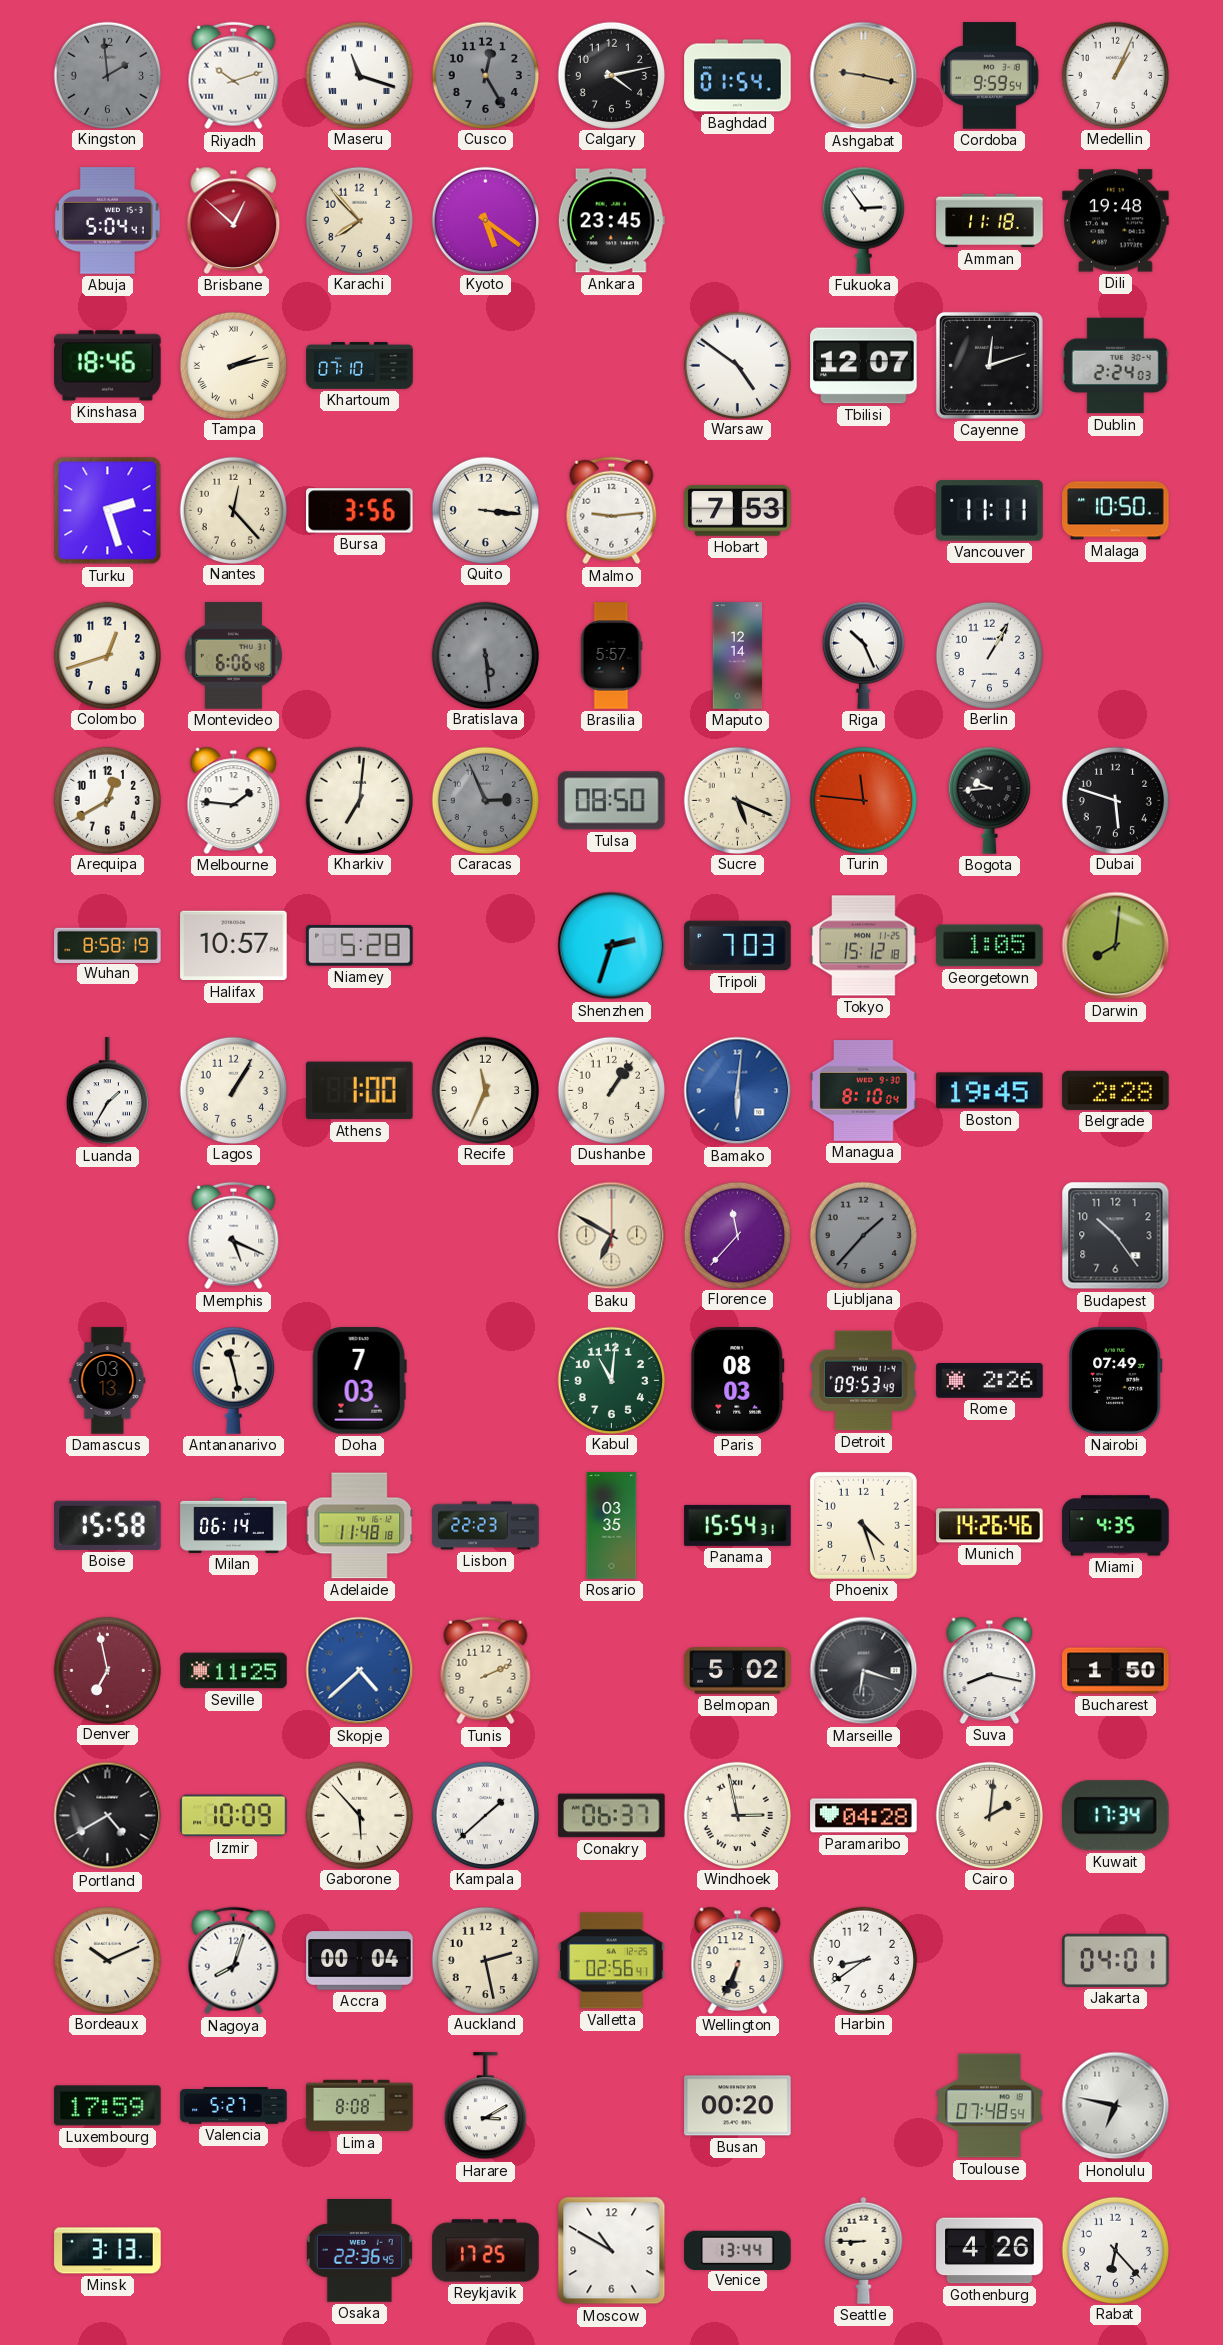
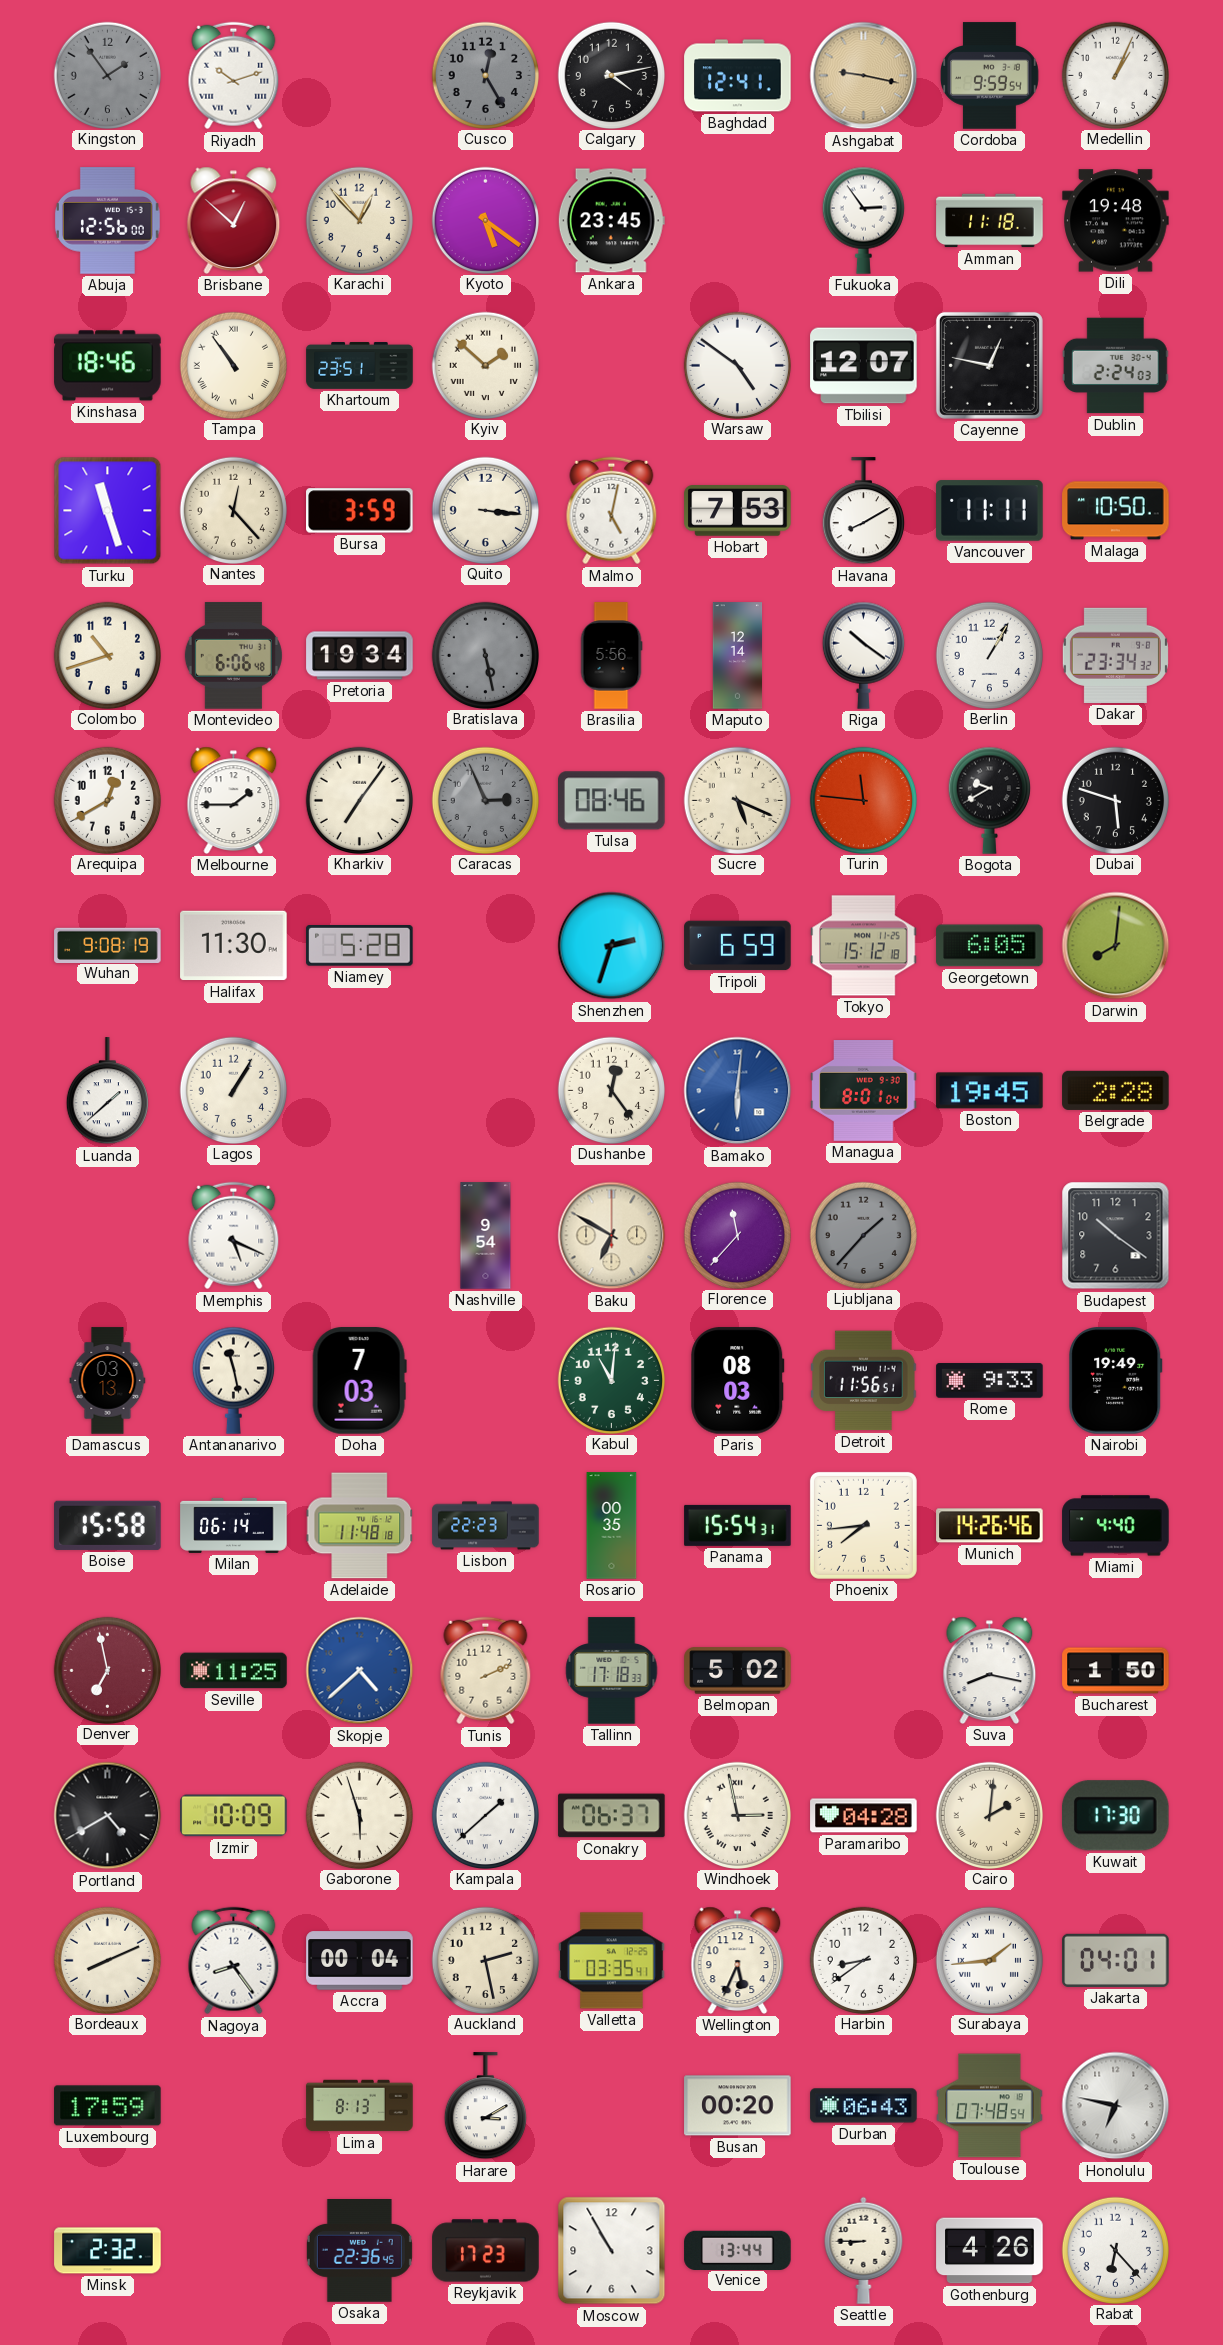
Kingston: 1:59 -> 1:54
Maseru: 11:18 -> none
Baghdad: 01:54 -> 12:41
Abuja: 5:04 -> 12:56
Karachi: 7:53 -> 12:53
Tampa: 2:13 -> 10:54
Khartoum: 07:10 -> 23:51
Kyiv: none -> 1:52
Cayenne: 12:12 -> 12:47
Turku: 2:27 -> 11:27
Bursa: 3:56 -> 3:59
Malmo: 9:14 -> 5:02
Havana: none -> 8:10
Colombo: 12:42 -> 10:42
Pretoria: none -> 19:34
Bratislava: 5:29 -> 5:28
Brasilia: 5:57 -> 5:56
Riga: 10:26 -> 10:21
Dakar: none -> 23:34
Melbourne: 1:46 -> 1:45
Kharkiv: 7:01 -> 7:06
Tulsa: 08:50 -> 08:46
Bogota: 9:44 -> 9:40
Wuhan: 8:58 -> 9:08
Halifax: 10:57 -> 11:30
Tripoli: 7:03 -> 6:59
Georgetown: 1:05 -> 6:05
Luanda: 1:35 -> 1:38
Athens: 1:00 -> none
Recife: 11:34 -> none
Dushanbe: 1:06 -> 12:24
Managua: 8:10 -> 8:01
Nashville: none -> 9:54
Budapest: 10:24 -> 10:21
Detroit: 09:53 -> 11:56
Rome: 2:26 -> 9:33
Nairobi: 07:49 -> 19:49
Rosario: 03:35 -> 00:35
Phoenix: 4:27 -> 7:44
Miami: 4:35 -> 4:40
Tallinn: none -> 17:18
Marseille: 6:18 -> none
Gaborone: 5:53 -> 5:57
Kuwait: 17:34 -> 17:30
Bordeaux: 10:11 -> 8:11
Nagoya: 8:03 -> 8:24
Valletta: 02:56 -> 03:35
Wellington: 6:34 -> 5:34
Surabaya: none -> 1:44
Valencia: 5:27 -> none
Lima: 8:08 -> 8:13
Durban: none -> 06:43
Minsk: 3:13 -> 2:32
Reykjavik: 17:25 -> 17:23
Moscow: 10:50 -> 10:55
